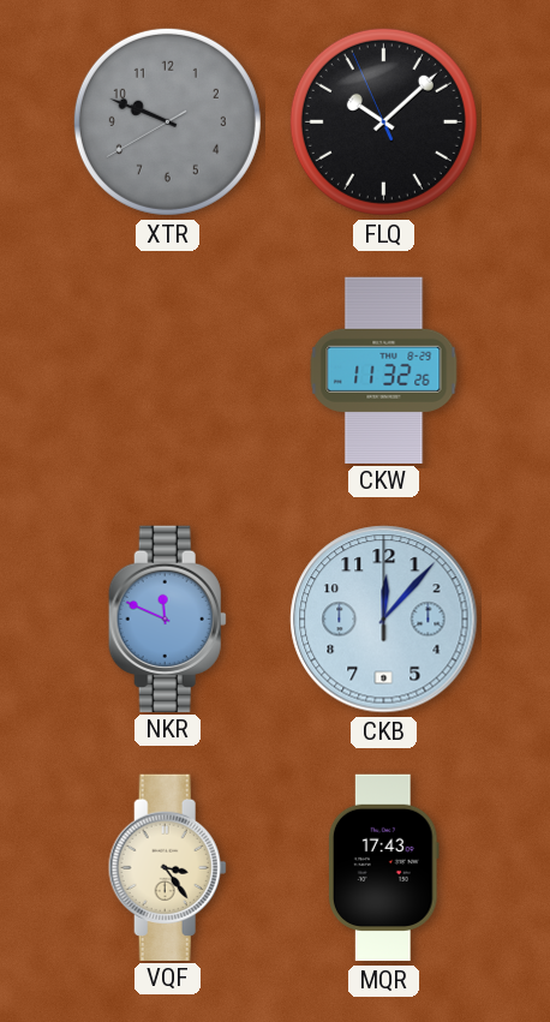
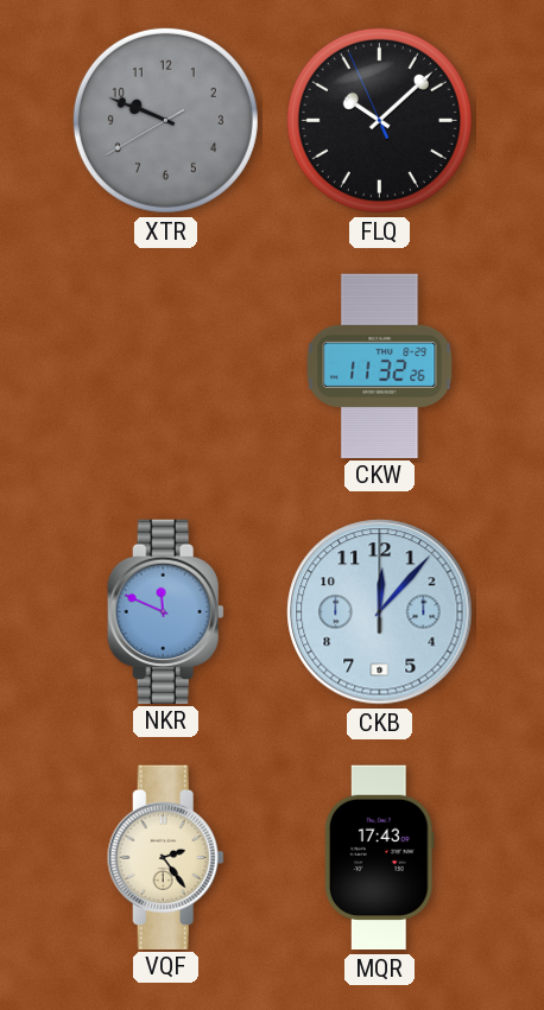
VQF: 3:24 -> 2:24
